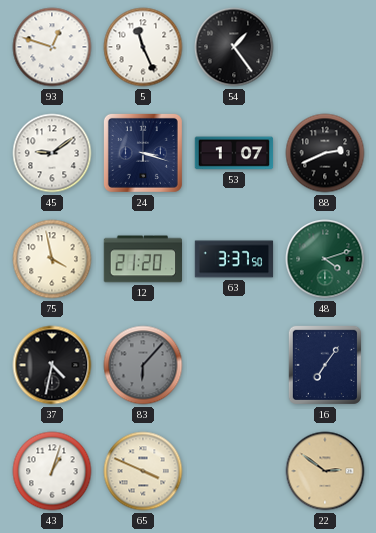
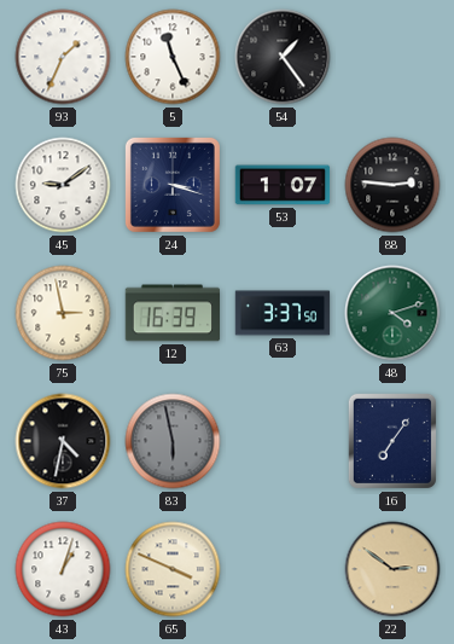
93: 12:48 -> 1:34
88: 2:41 -> 2:46
75: 3:58 -> 2:58
12: 21:20 -> 16:39
83: 6:07 -> 5:58
